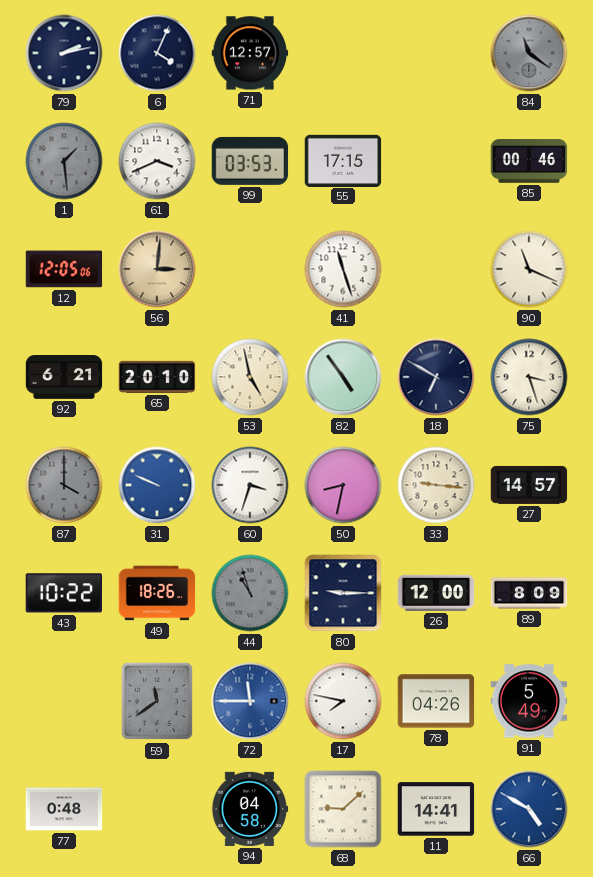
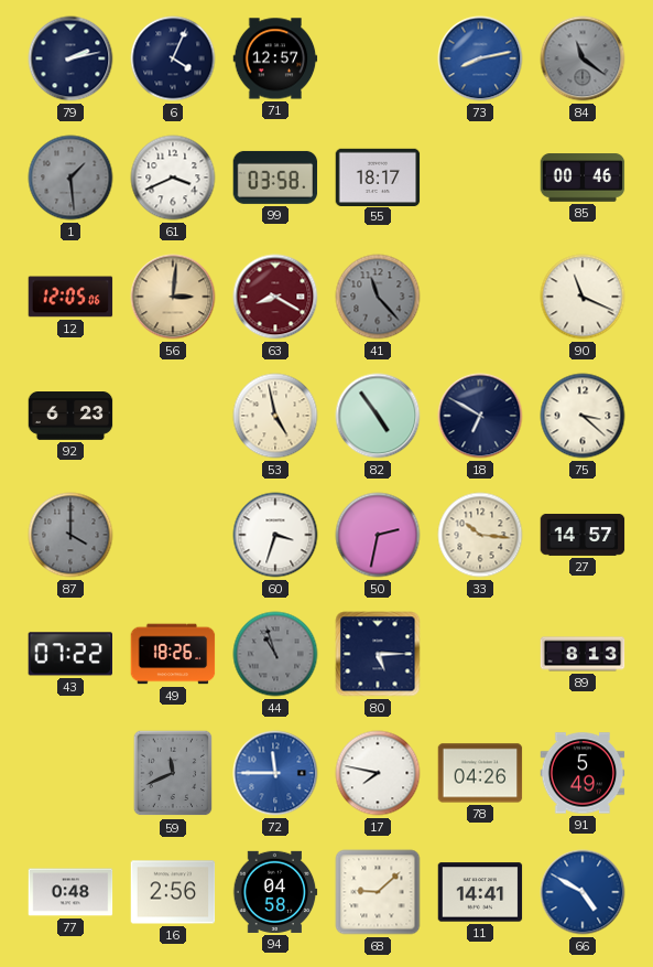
73: none -> 8:13
99: 03:53 -> 03:58
55: 17:15 -> 18:17
63: none -> 8:20
41: 11:27 -> 11:23
41 dial: white -> grey
92: 6:21 -> 6:23
65: 20:10 -> none
75: 3:27 -> 3:22
31: 9:49 -> none
50: 8:32 -> 2:32
33: 9:16 -> 10:16
43: 10:22 -> 07:22
80: 9:15 -> 5:15
26: 12:00 -> none
89: 8:09 -> 8:13
59: 11:39 -> 11:41
16: none -> 2:56
